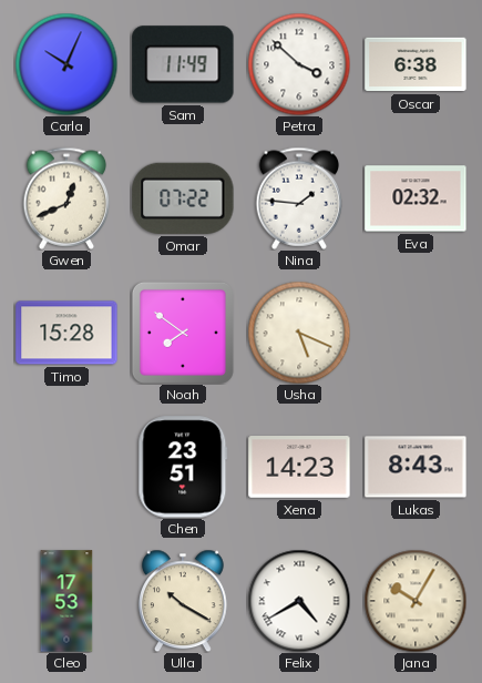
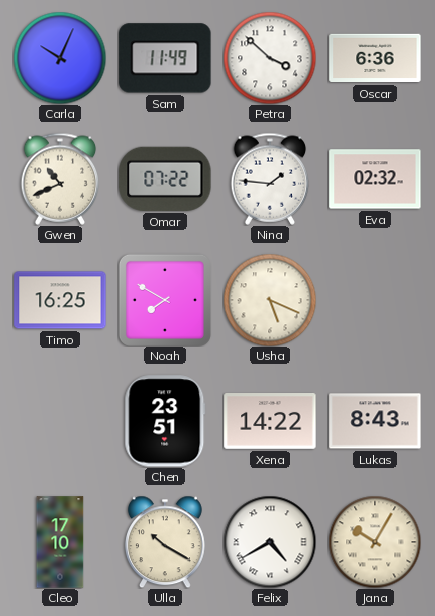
Oscar: 6:38 -> 6:36
Gwen: 12:41 -> 10:41
Timo: 15:28 -> 16:25
Noah: 7:51 -> 7:50
Xena: 14:23 -> 14:22
Cleo: 17:53 -> 17:10
